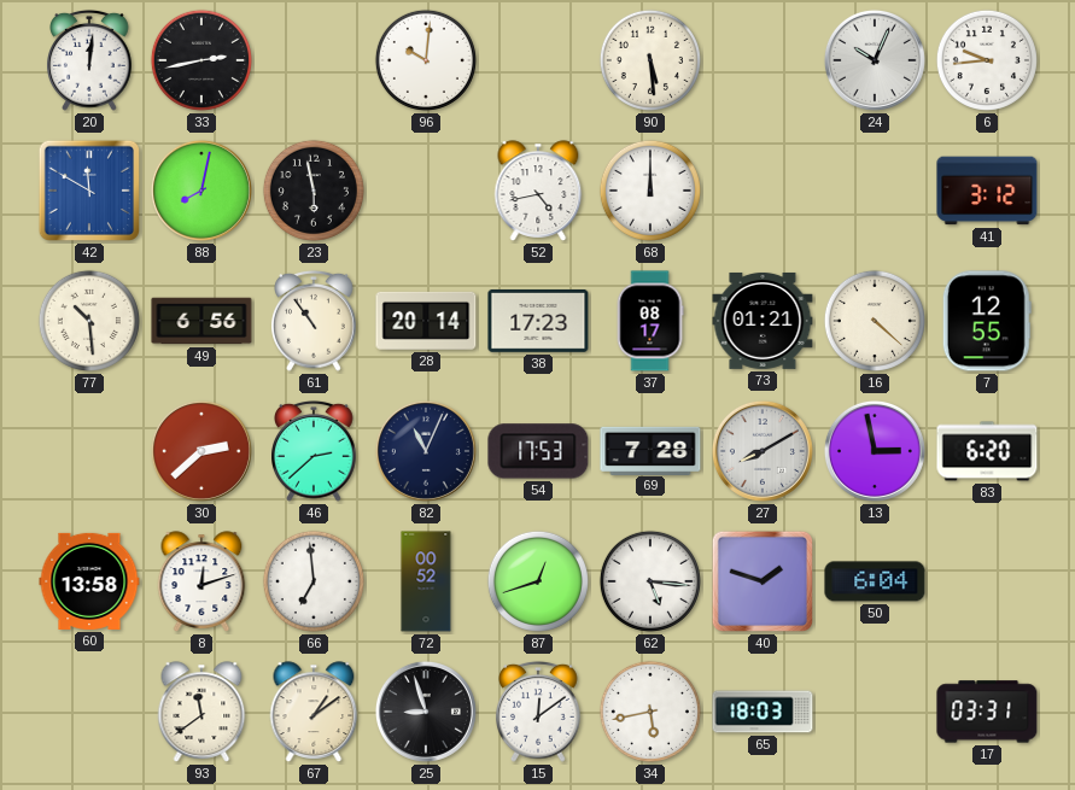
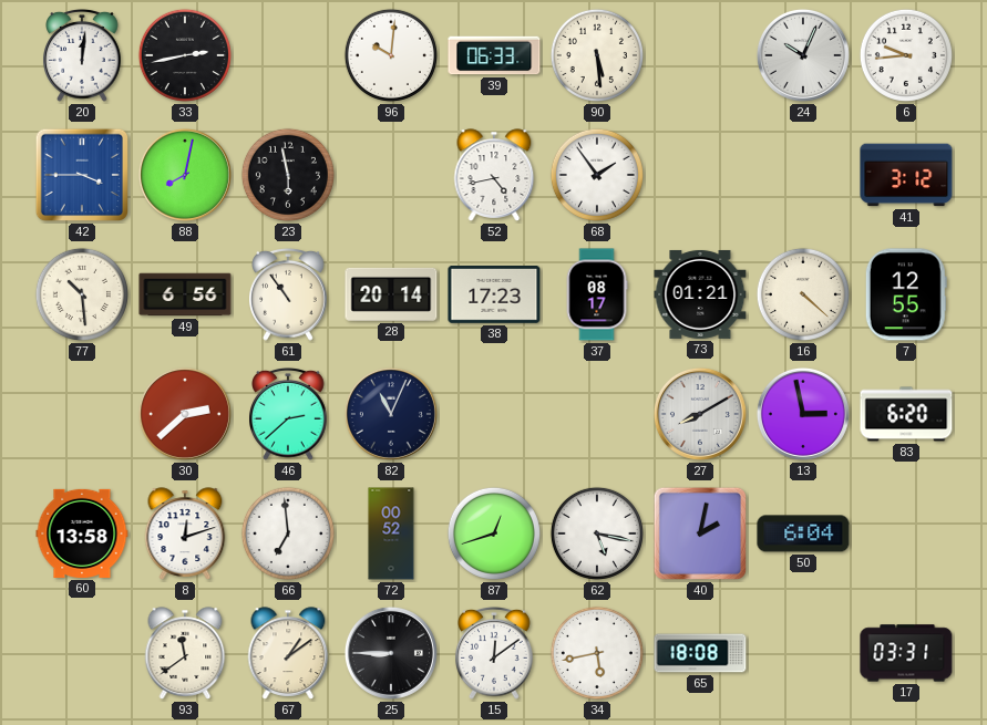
39: none -> 06:33
42: 11:50 -> 3:45
68: 12:00 -> 1:54
54: 17:53 -> none
69: 7:28 -> none
62: 5:16 -> 5:17
40: 1:48 -> 2:02
25: 8:57 -> 8:45
65: 18:03 -> 18:08
